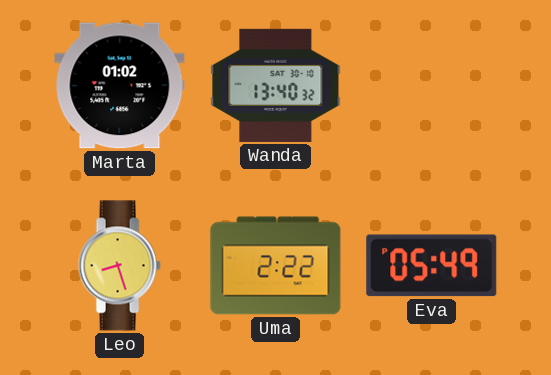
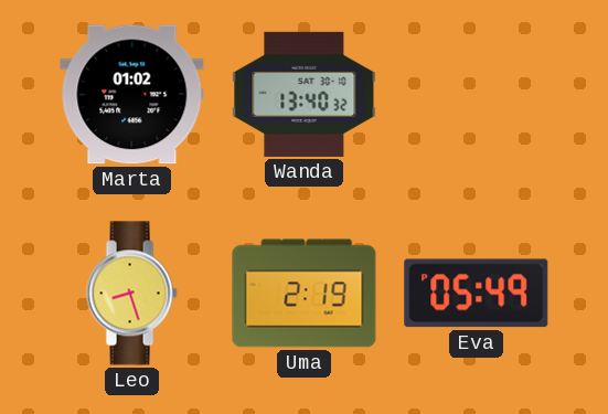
Uma: 2:22 -> 2:19
